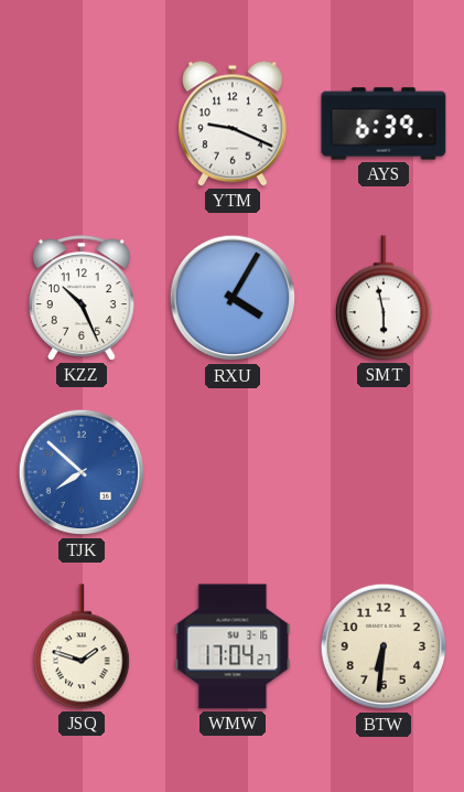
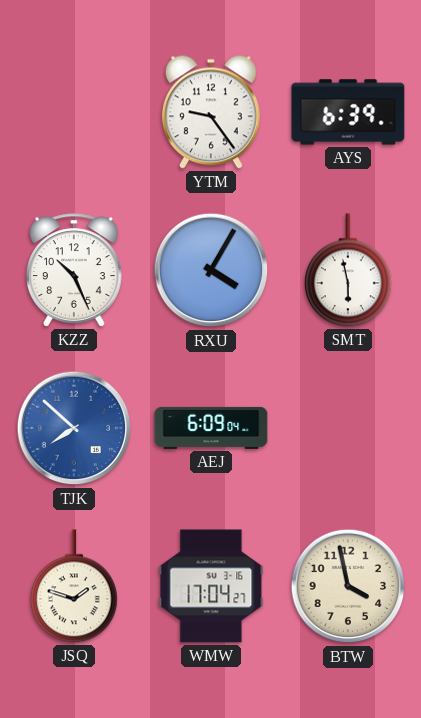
YTM: 9:19 -> 9:24
AEJ: none -> 6:09
BTW: 6:31 -> 3:58
